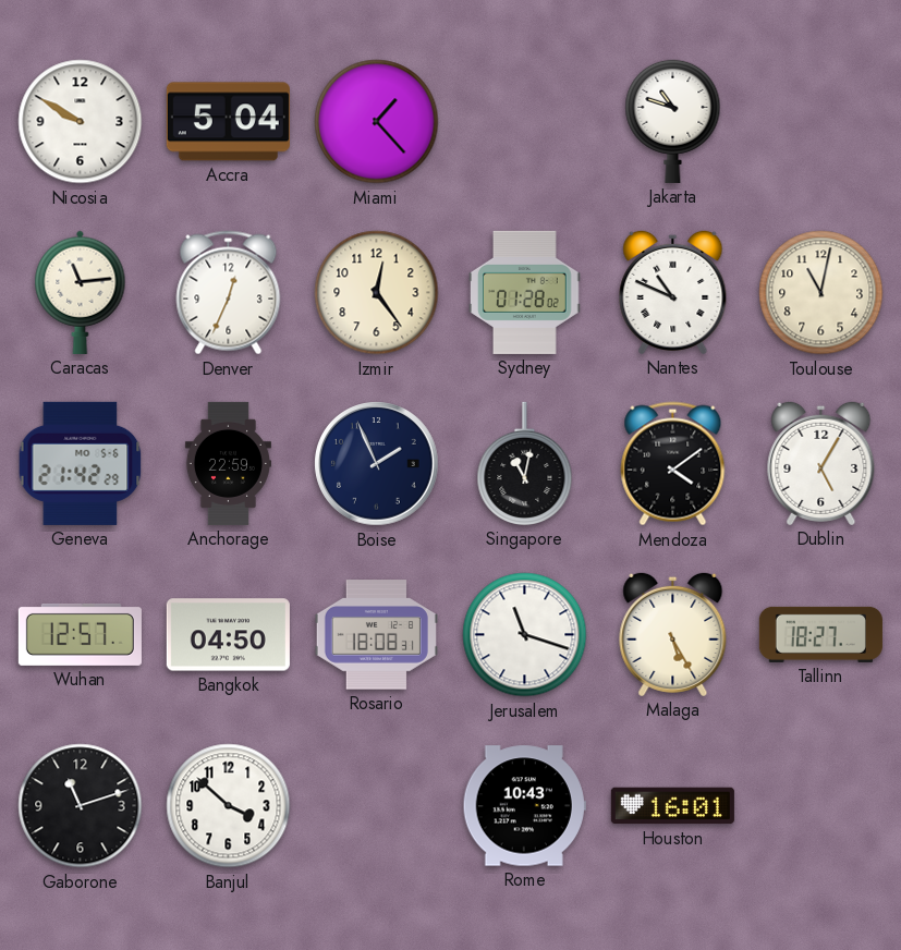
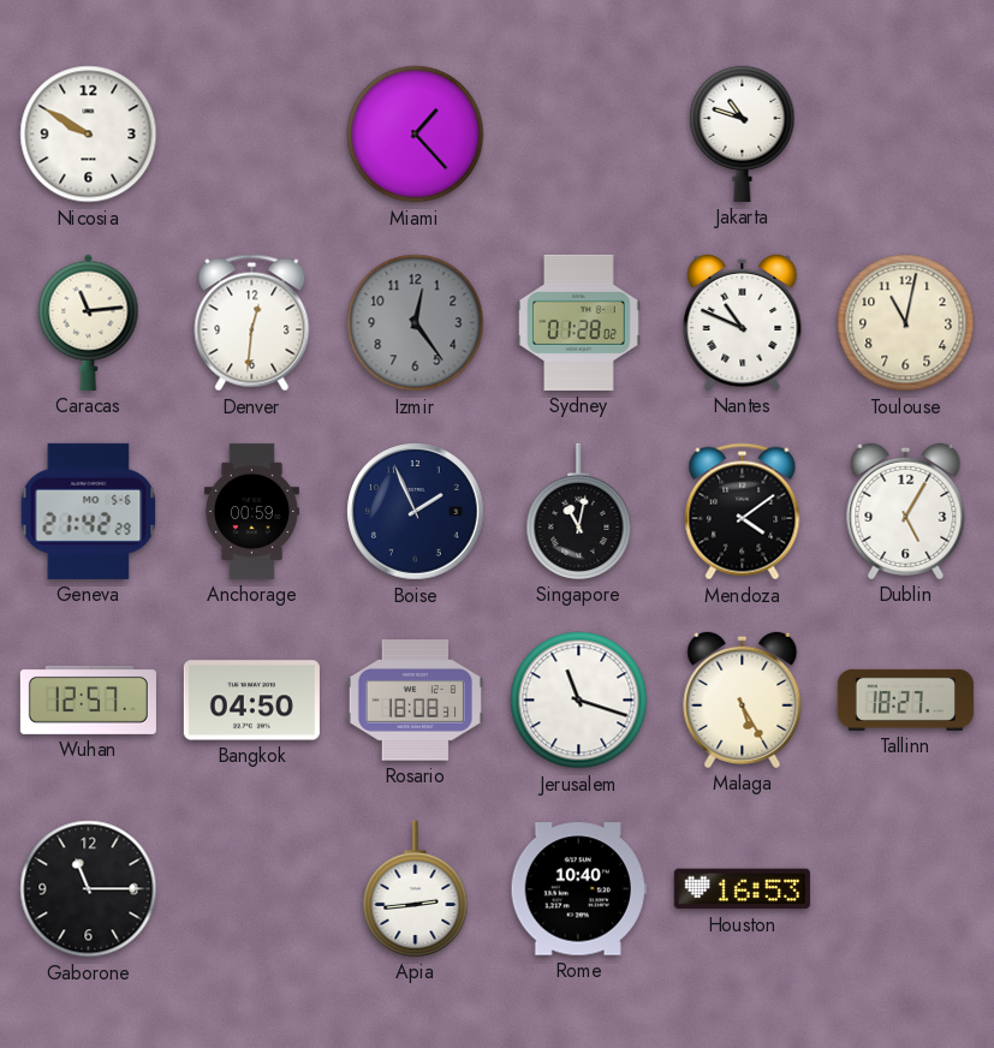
Accra: 5:04 -> none
Denver: 12:34 -> 12:31
Izmir dial: cream -> grey
Anchorage: 22:59 -> 00:59
Gaborone: 11:12 -> 11:15
Banjul: 3:52 -> none
Apia: none -> 2:44
Rome: 10:43 -> 10:40
Houston: 16:01 -> 16:53
